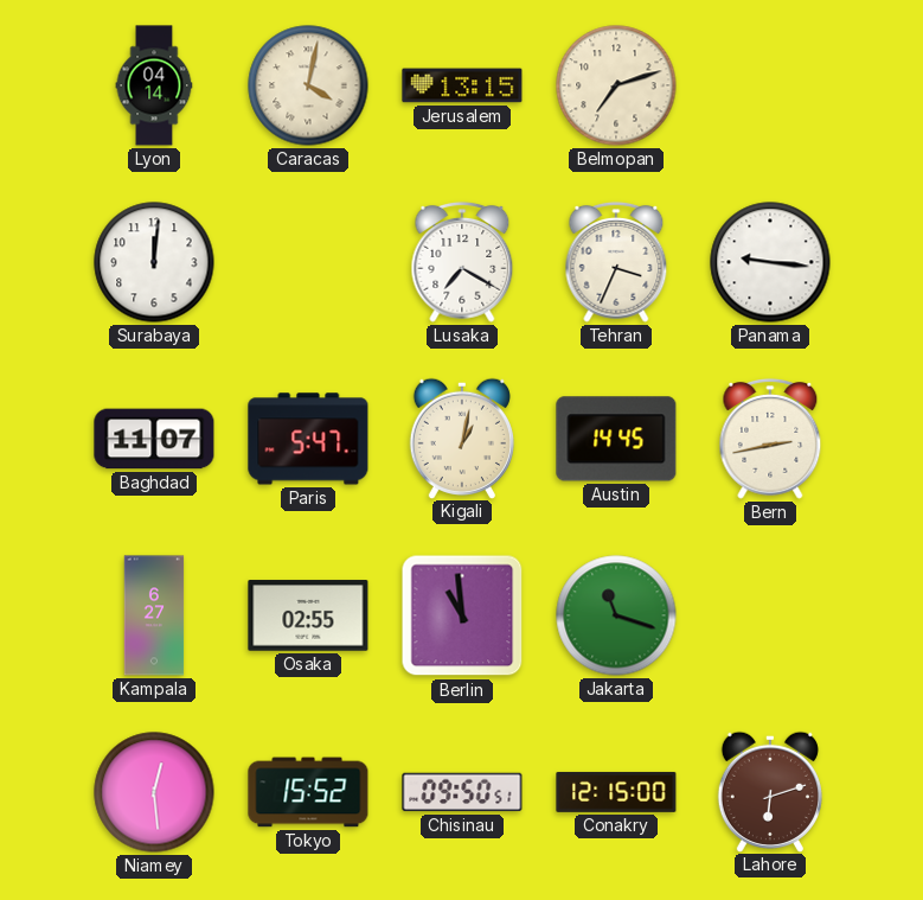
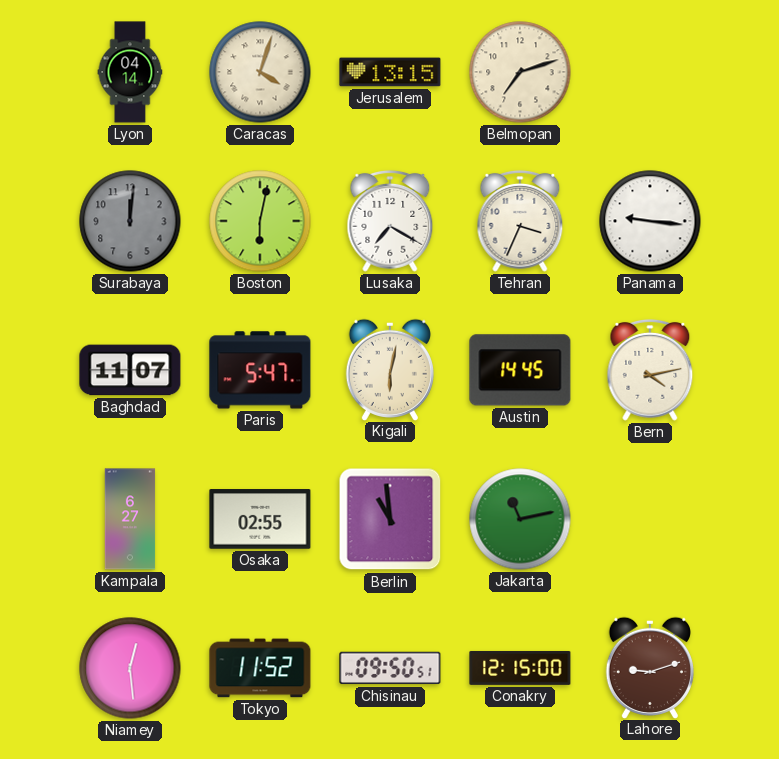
Caracas: 4:02 -> 4:03
Surabaya dial: white -> grey
Boston: none -> 6:02
Kigali: 1:02 -> 6:02
Bern: 2:43 -> 4:13
Jakarta: 11:18 -> 11:13
Tokyo: 15:52 -> 11:52
Lahore: 6:12 -> 9:12
